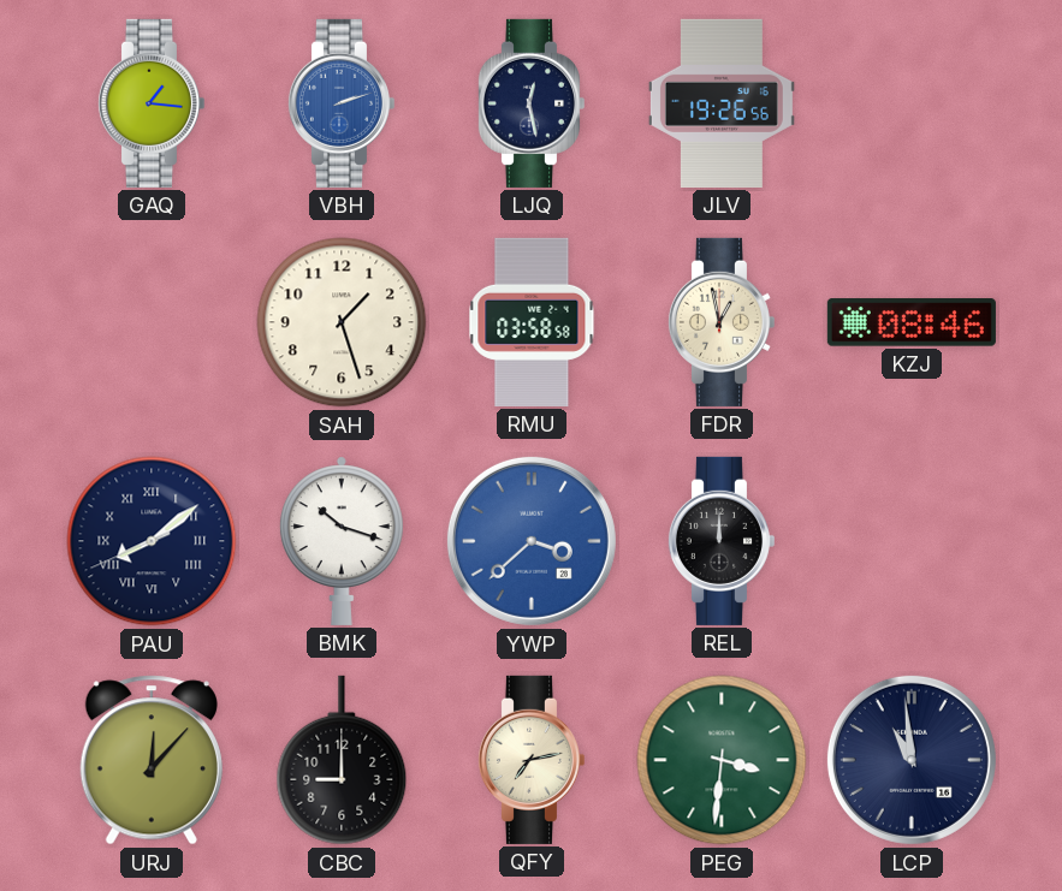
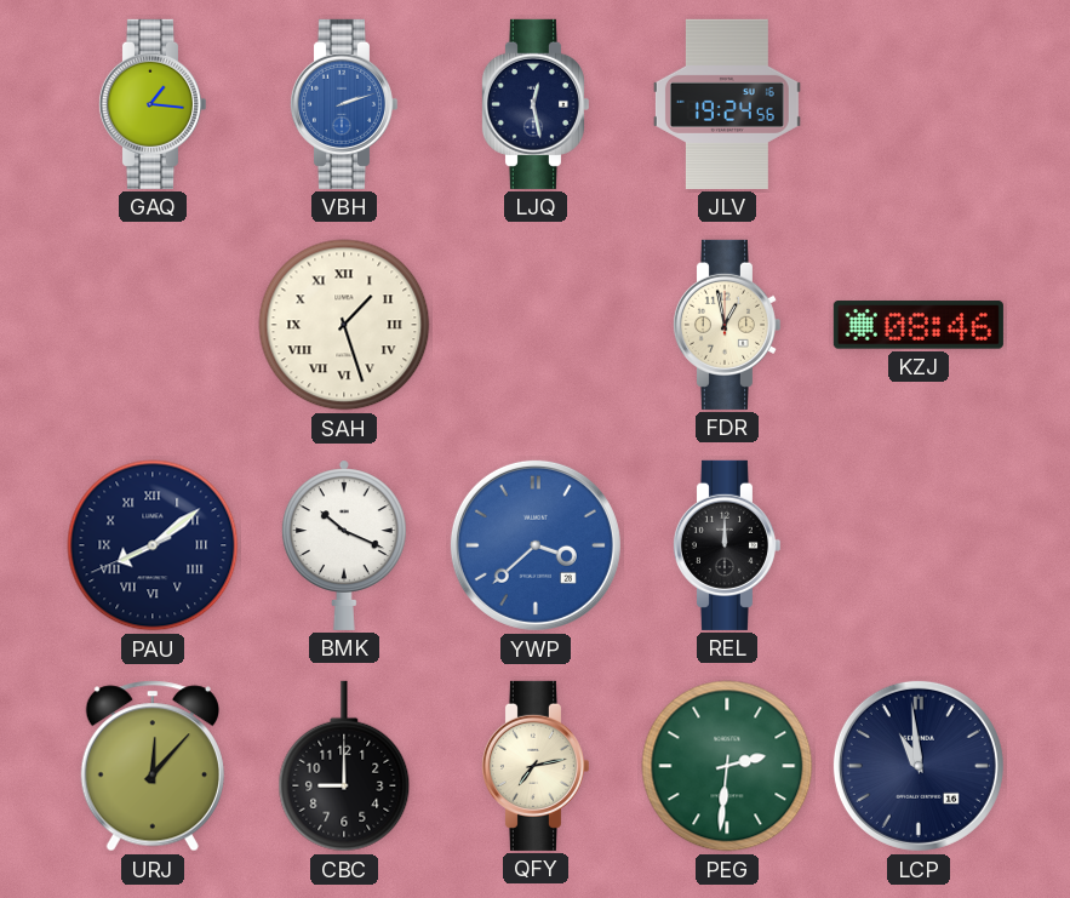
JLV: 19:26 -> 19:24
SAH numerals: Arabic -> Roman
RMU: 03:58 -> none
BMK: 10:18 -> 10:19
PEG: 3:31 -> 2:31
